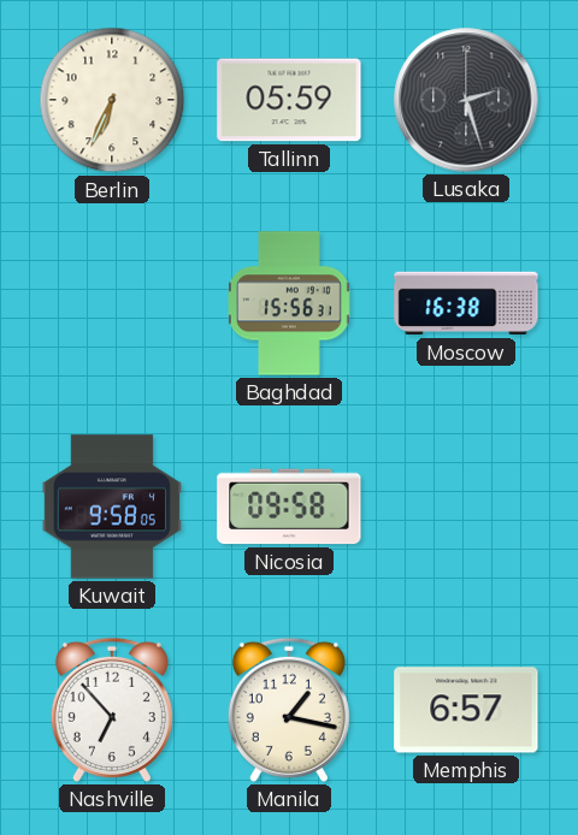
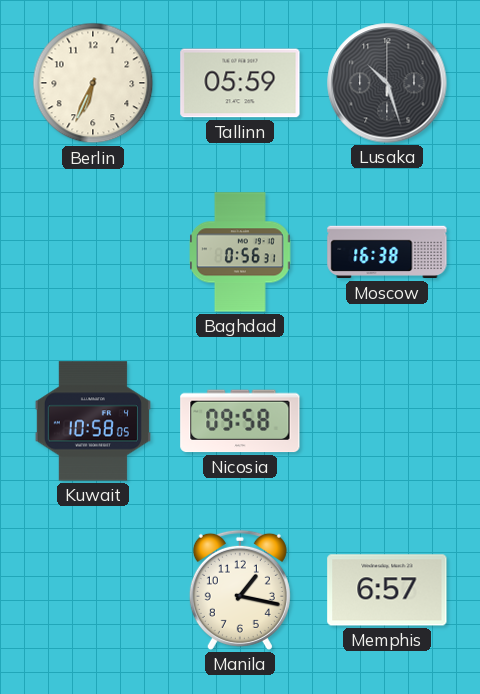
Lusaka: 2:27 -> 10:27
Baghdad: 15:56 -> 0:56
Kuwait: 9:58 -> 10:58
Nashville: 6:53 -> none
